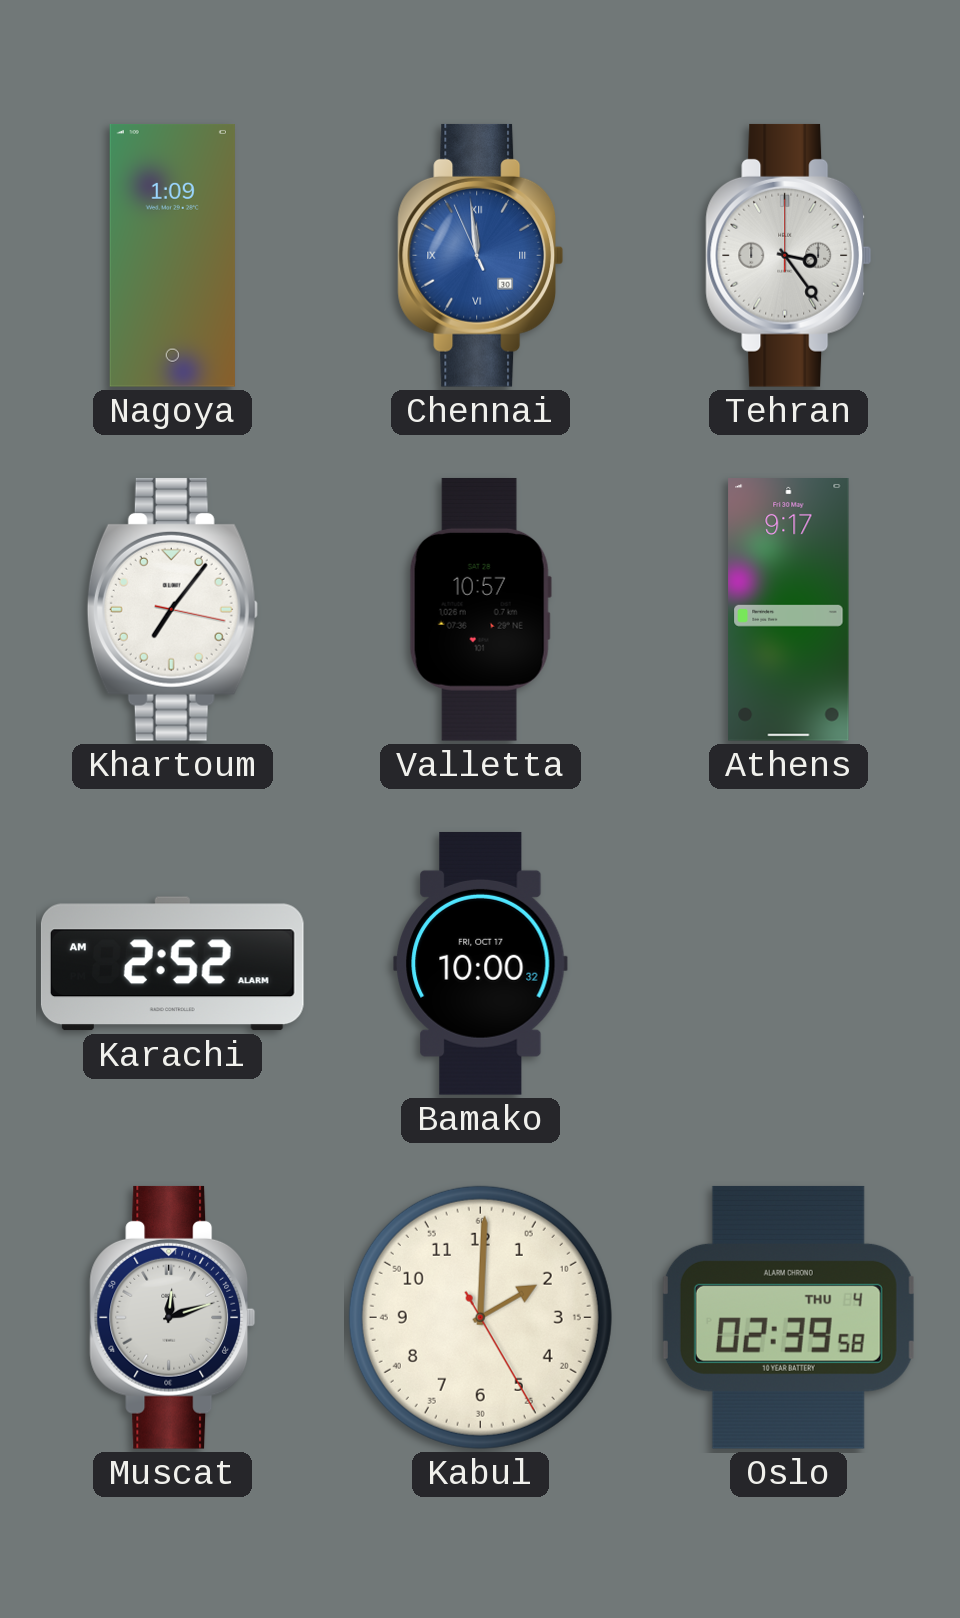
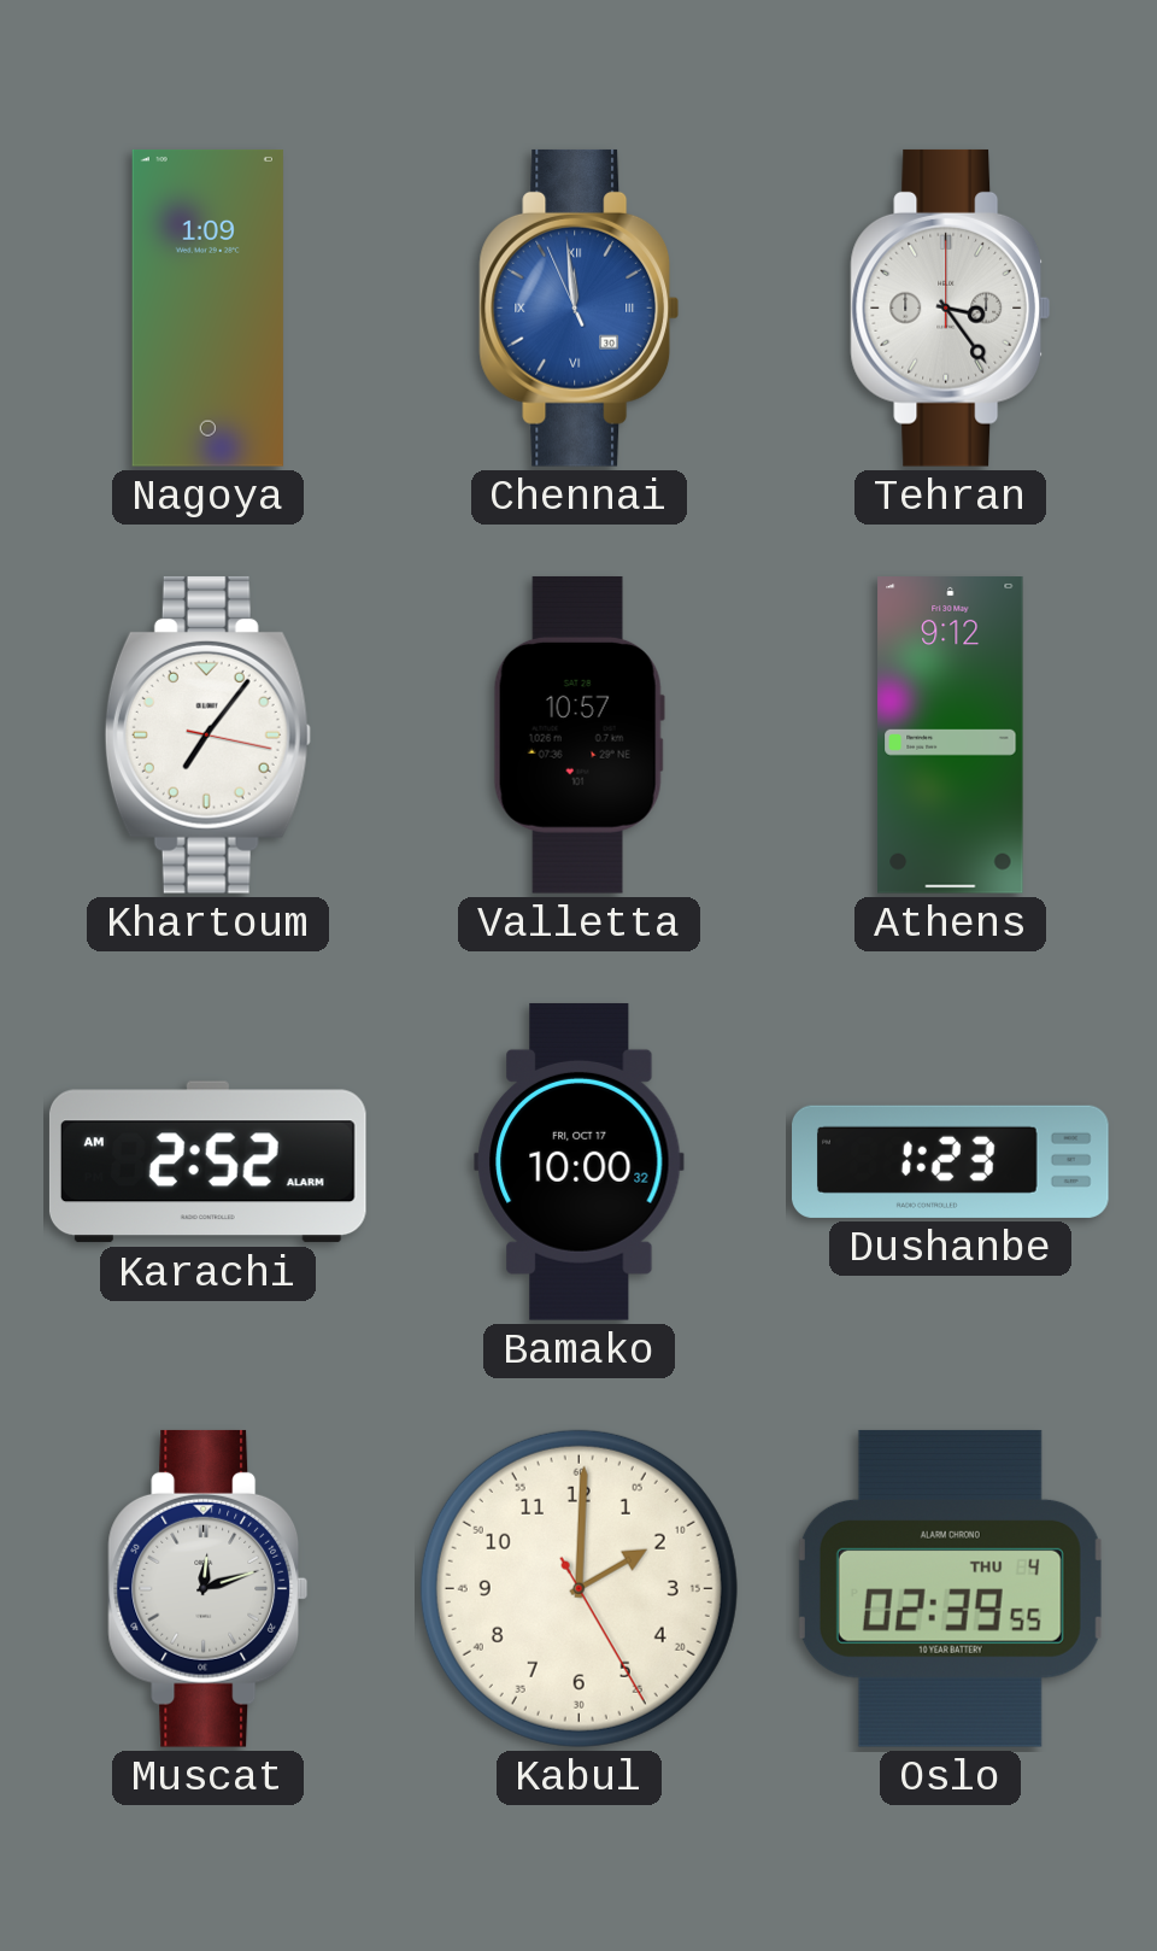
Athens: 9:17 -> 9:12
Dushanbe: none -> 1:23
Oslo: 02:39:58 -> 02:39:55
